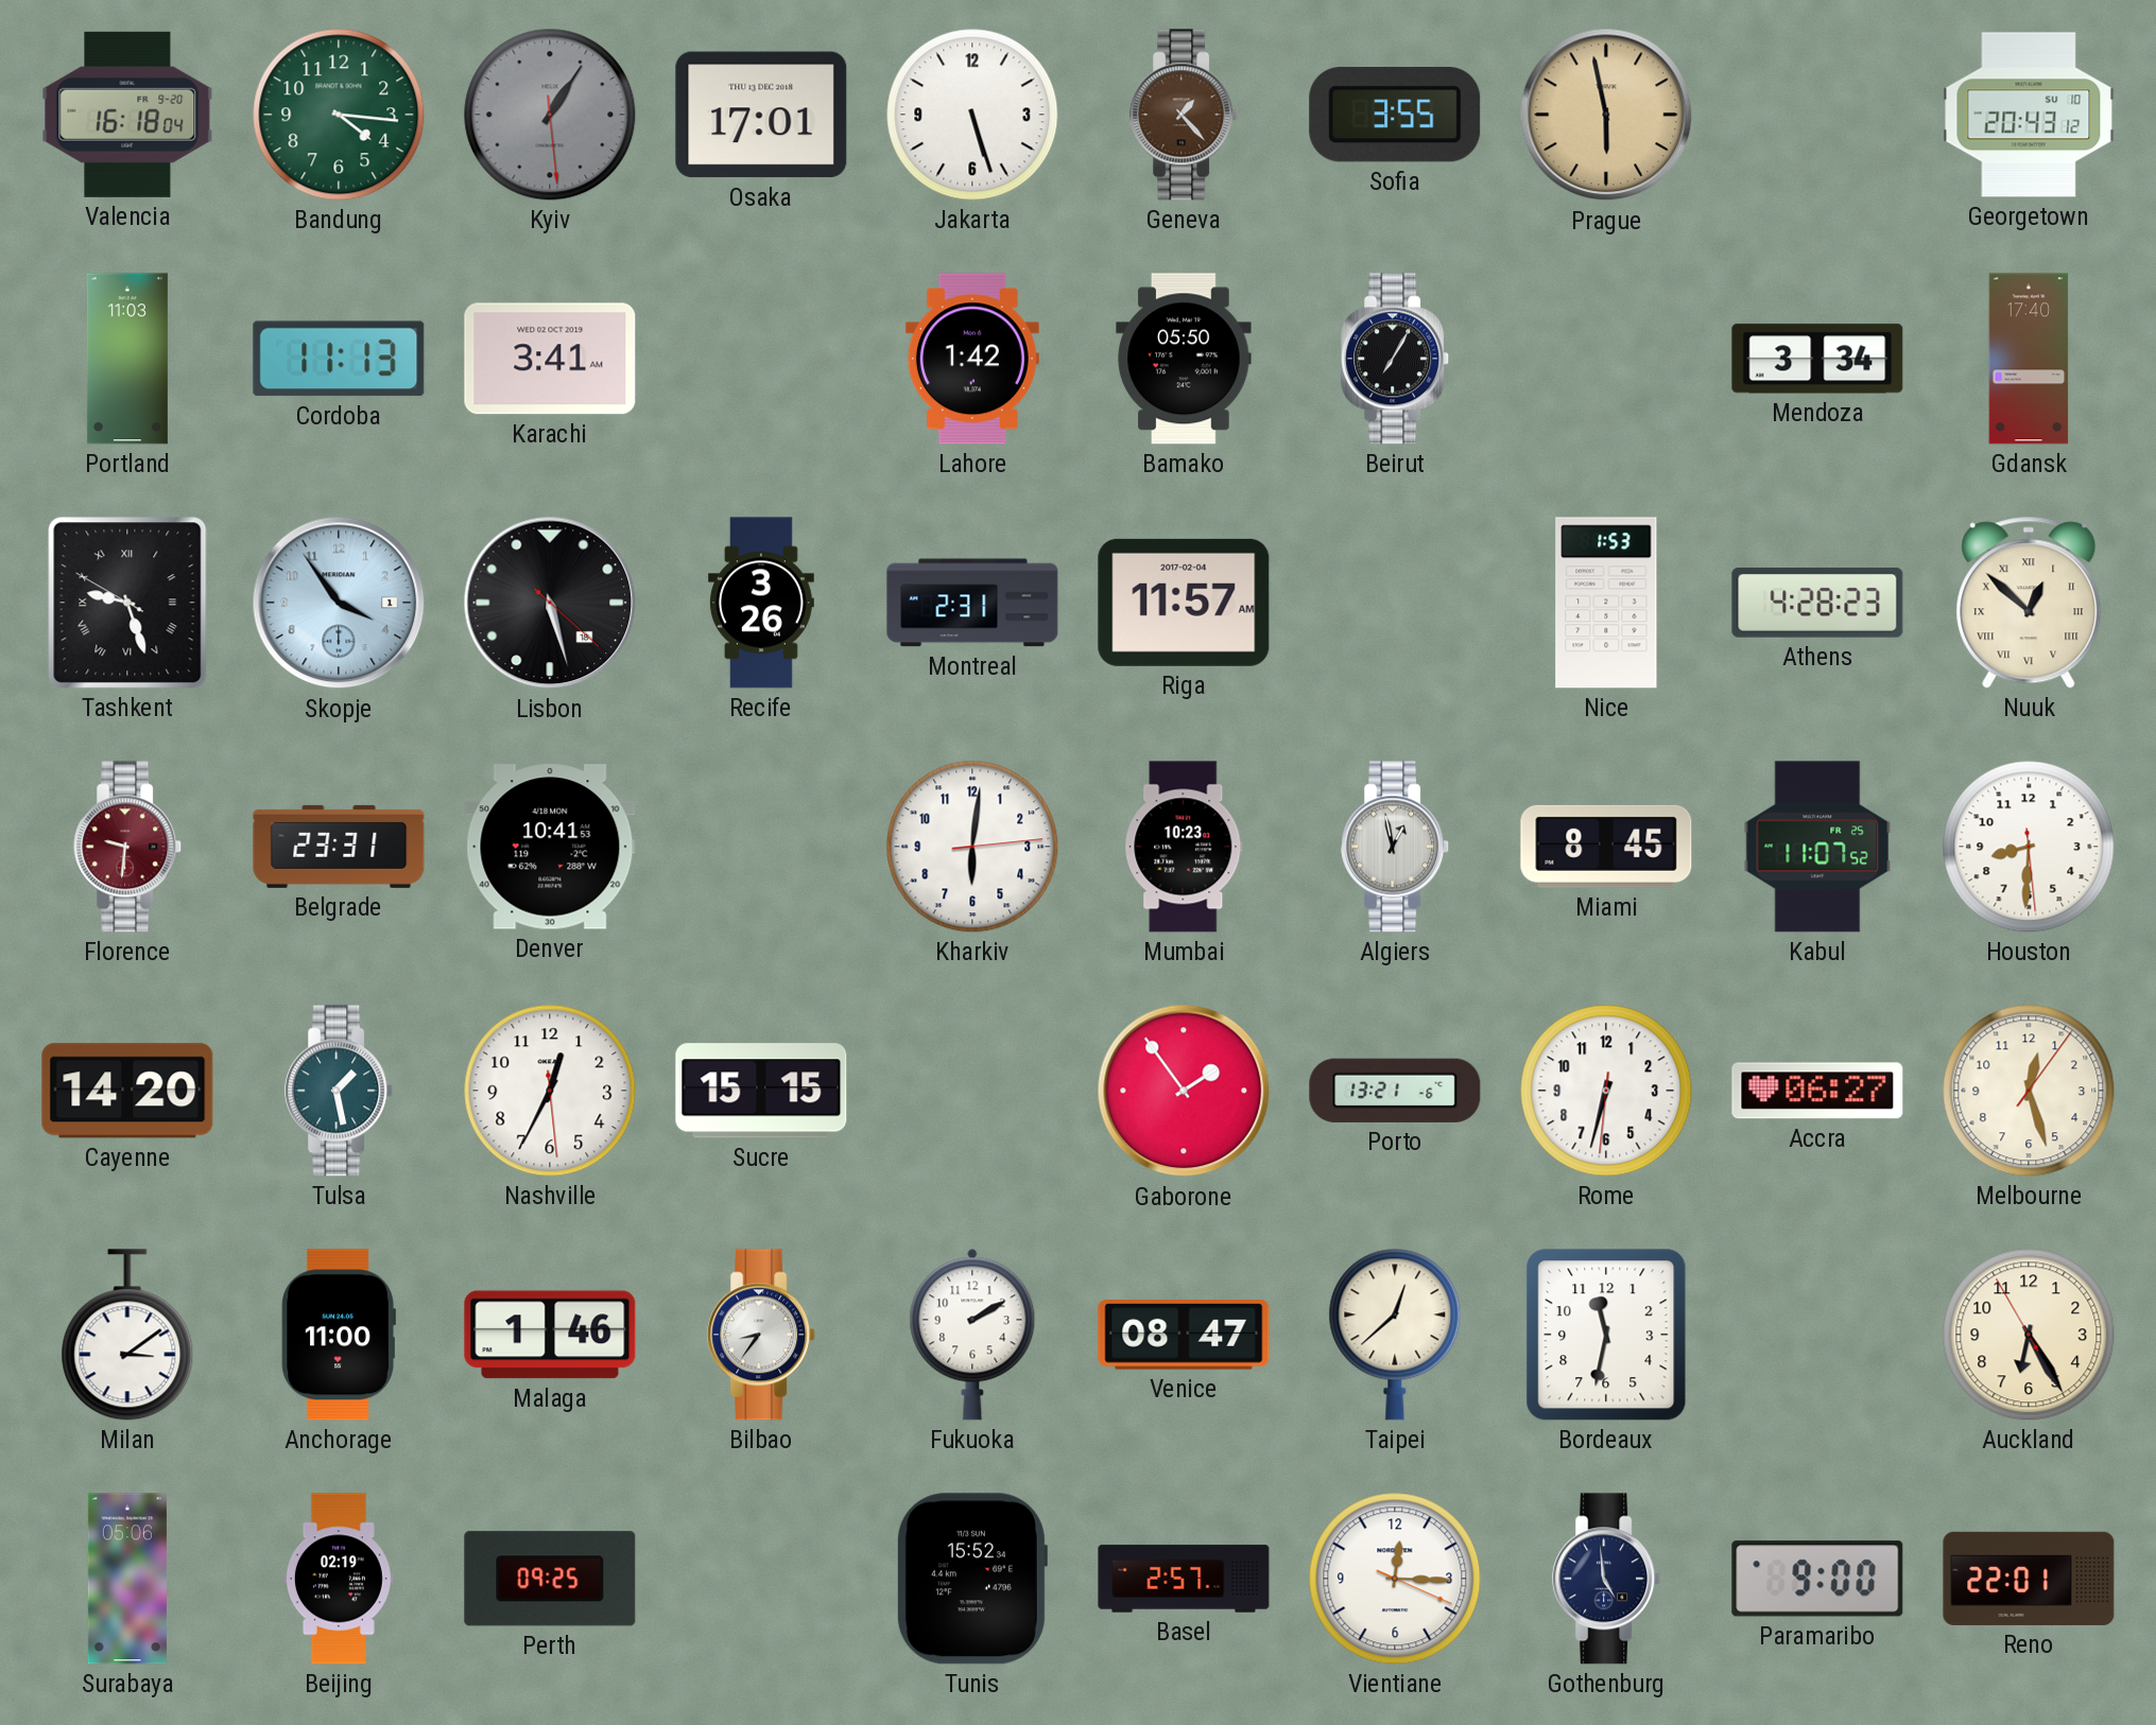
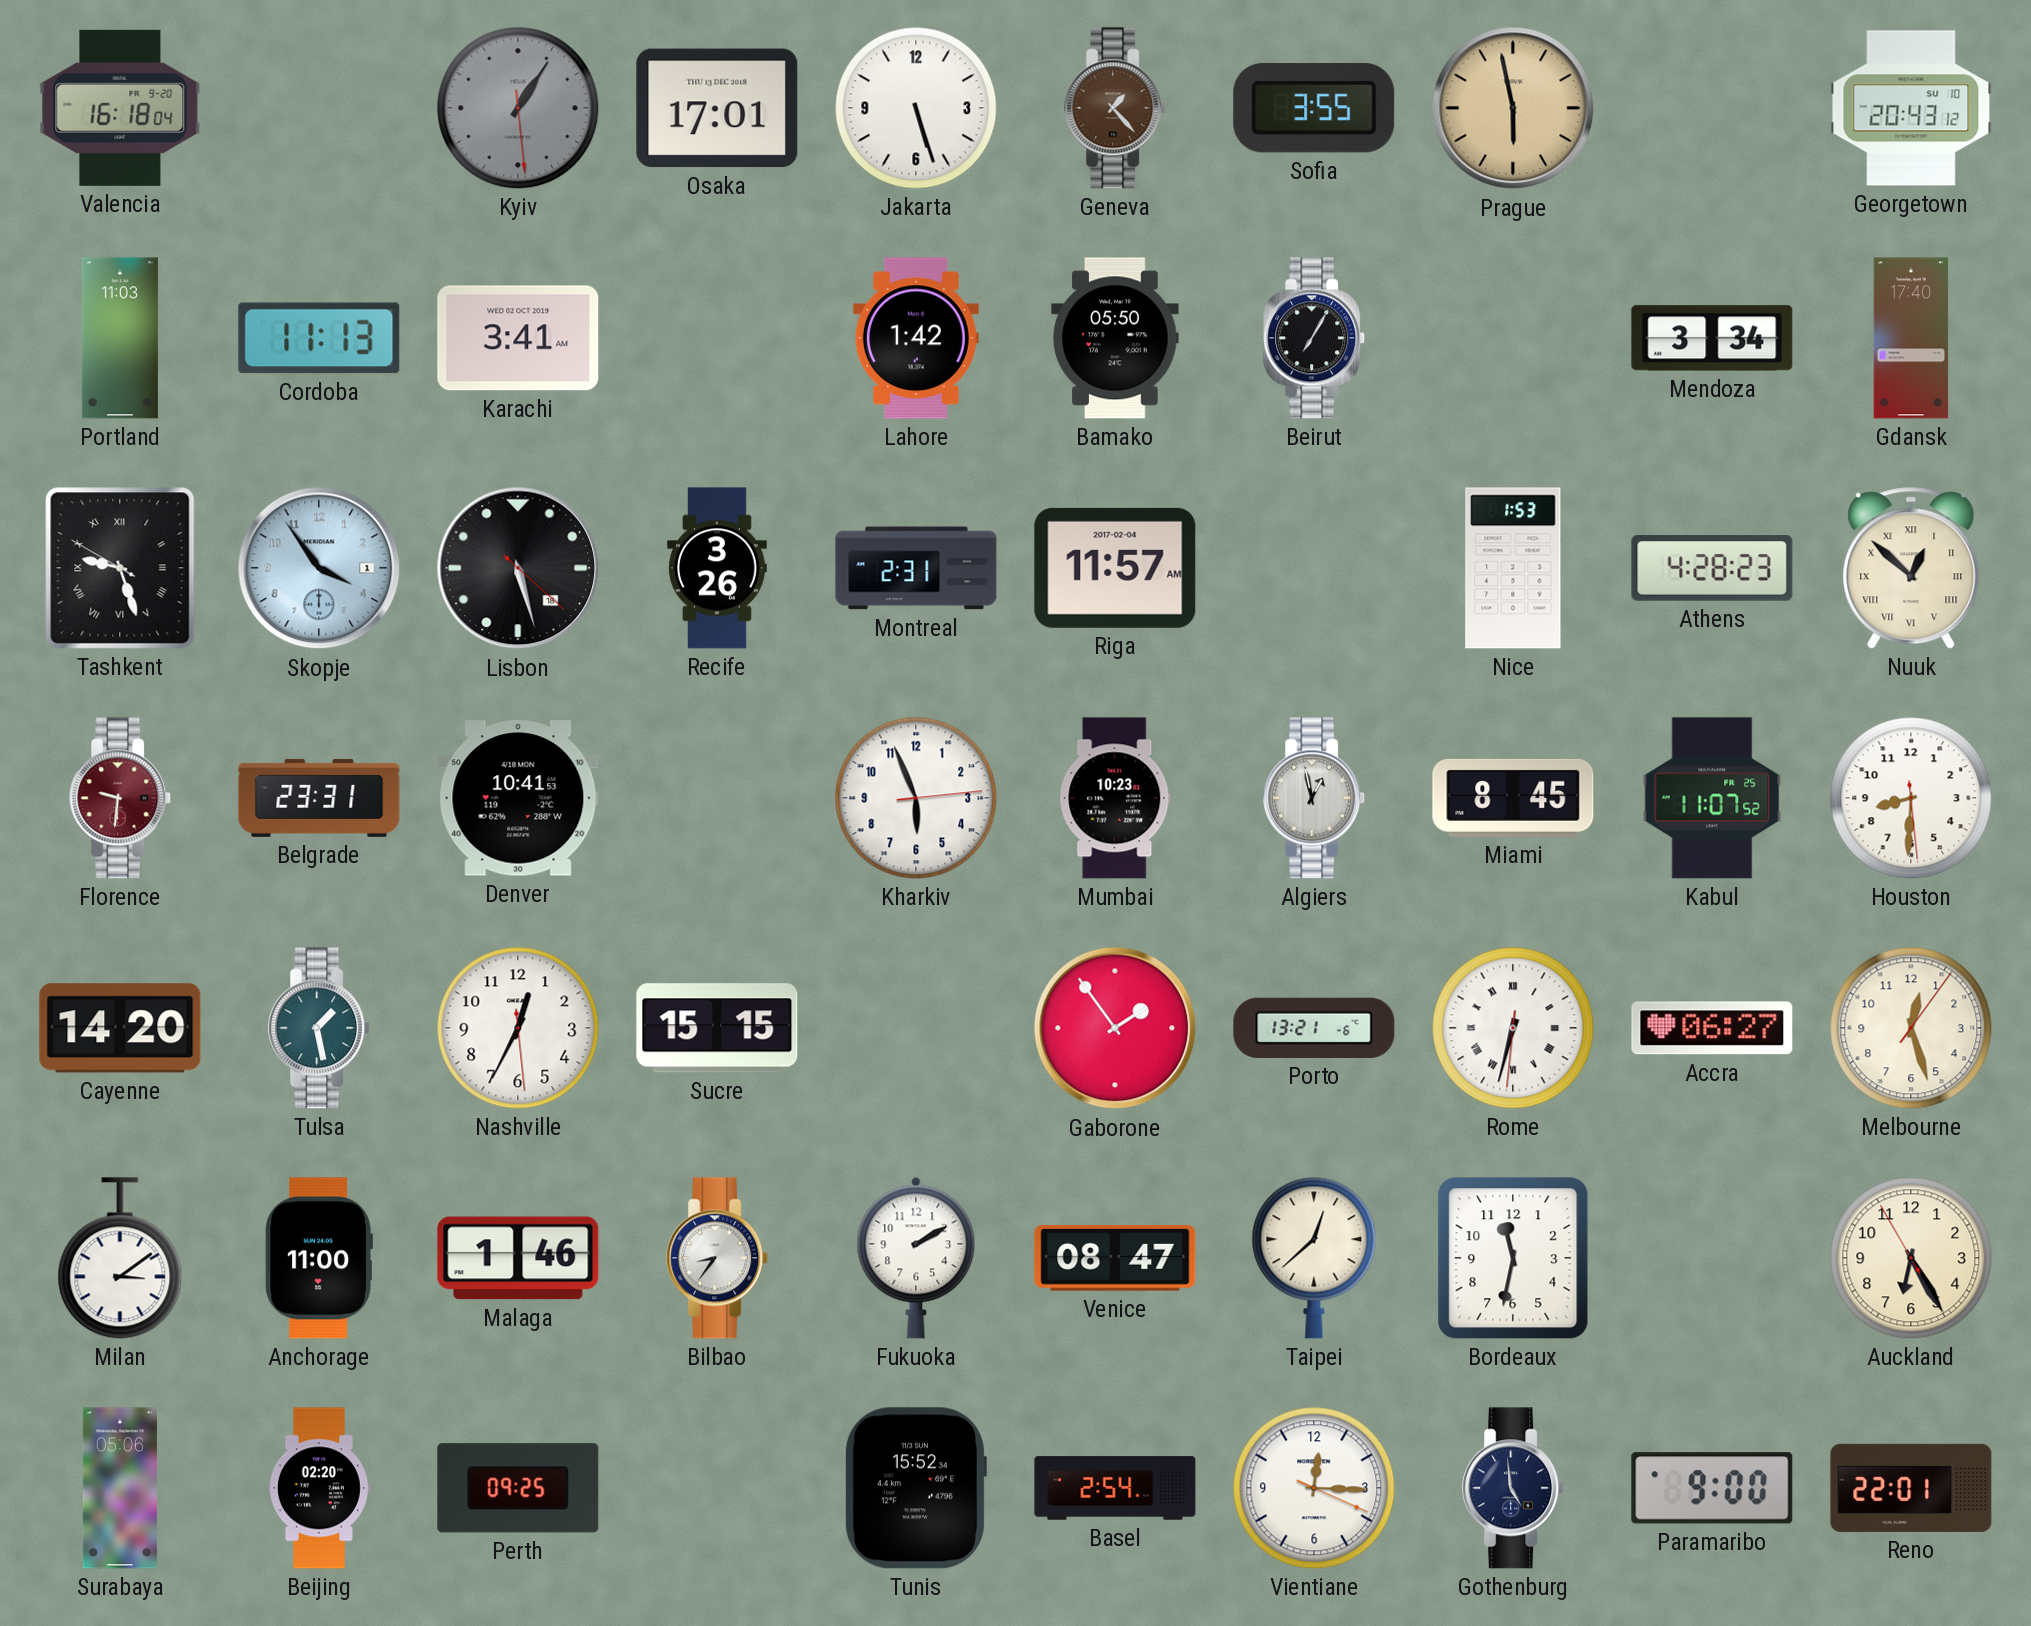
Bandung: 4:16 -> none
Kharkiv: 6:01 -> 5:56
Rome numerals: Arabic -> Roman
Beijing: 02:19 -> 02:20
Basel: 2:57 -> 2:54
